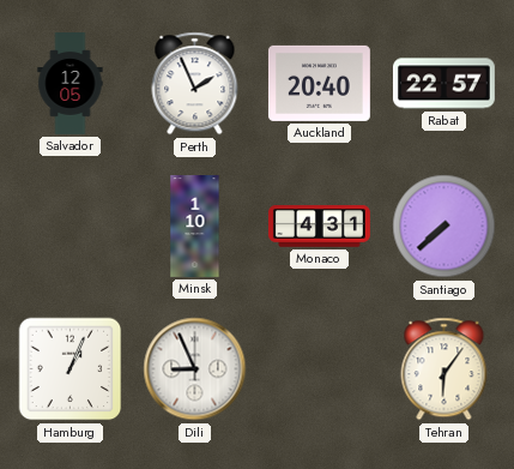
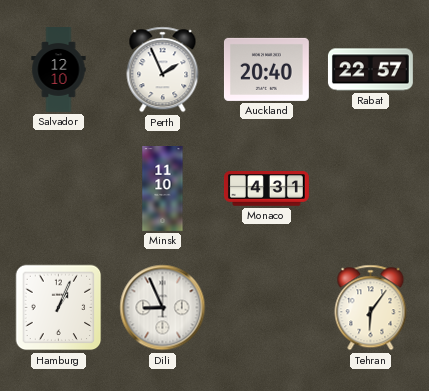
Salvador: 12:05 -> 12:10
Minsk: 1:10 -> 11:10
Santiago: 7:38 -> none
